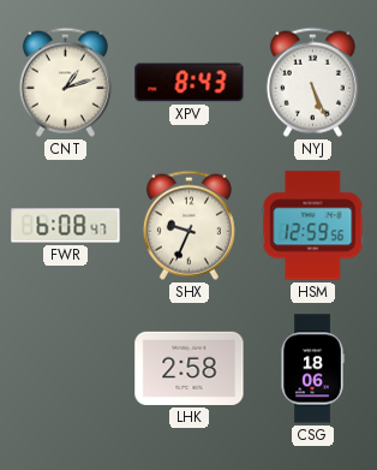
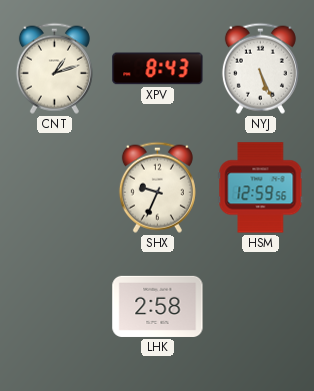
FWR: 6:08 -> none
CSG: 18:06 -> none
